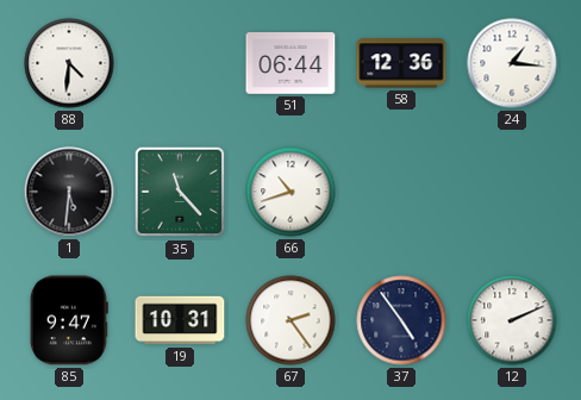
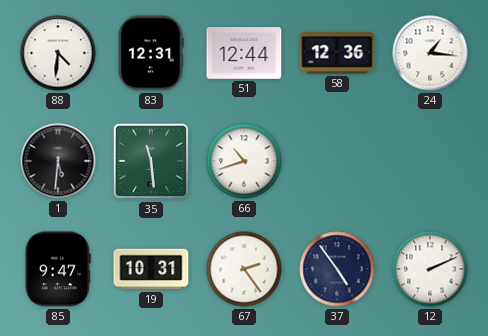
83: none -> 12:31
51: 06:44 -> 12:44
35: 11:23 -> 11:29
